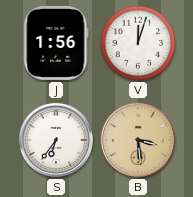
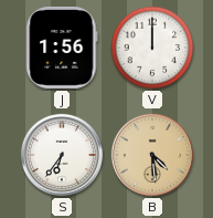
V: 12:03 -> 12:00
B: 3:29 -> 4:29
